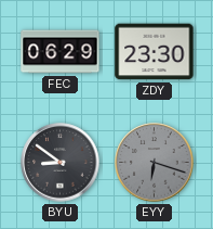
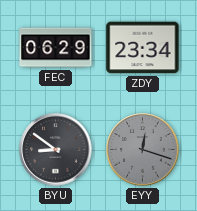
ZDY: 23:30 -> 23:34
EYY: 6:18 -> 12:18
